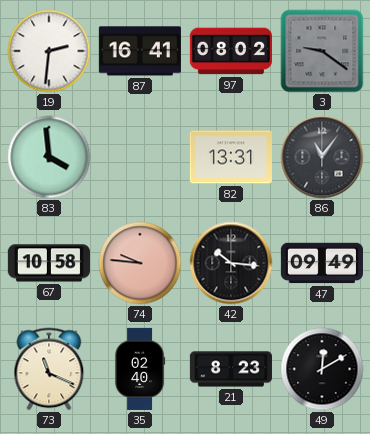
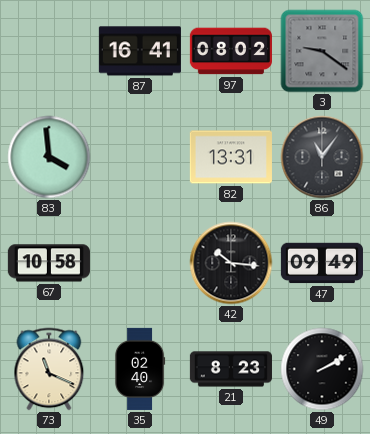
19: 2:31 -> none
74: 9:46 -> none
49: 12:10 -> 2:10
